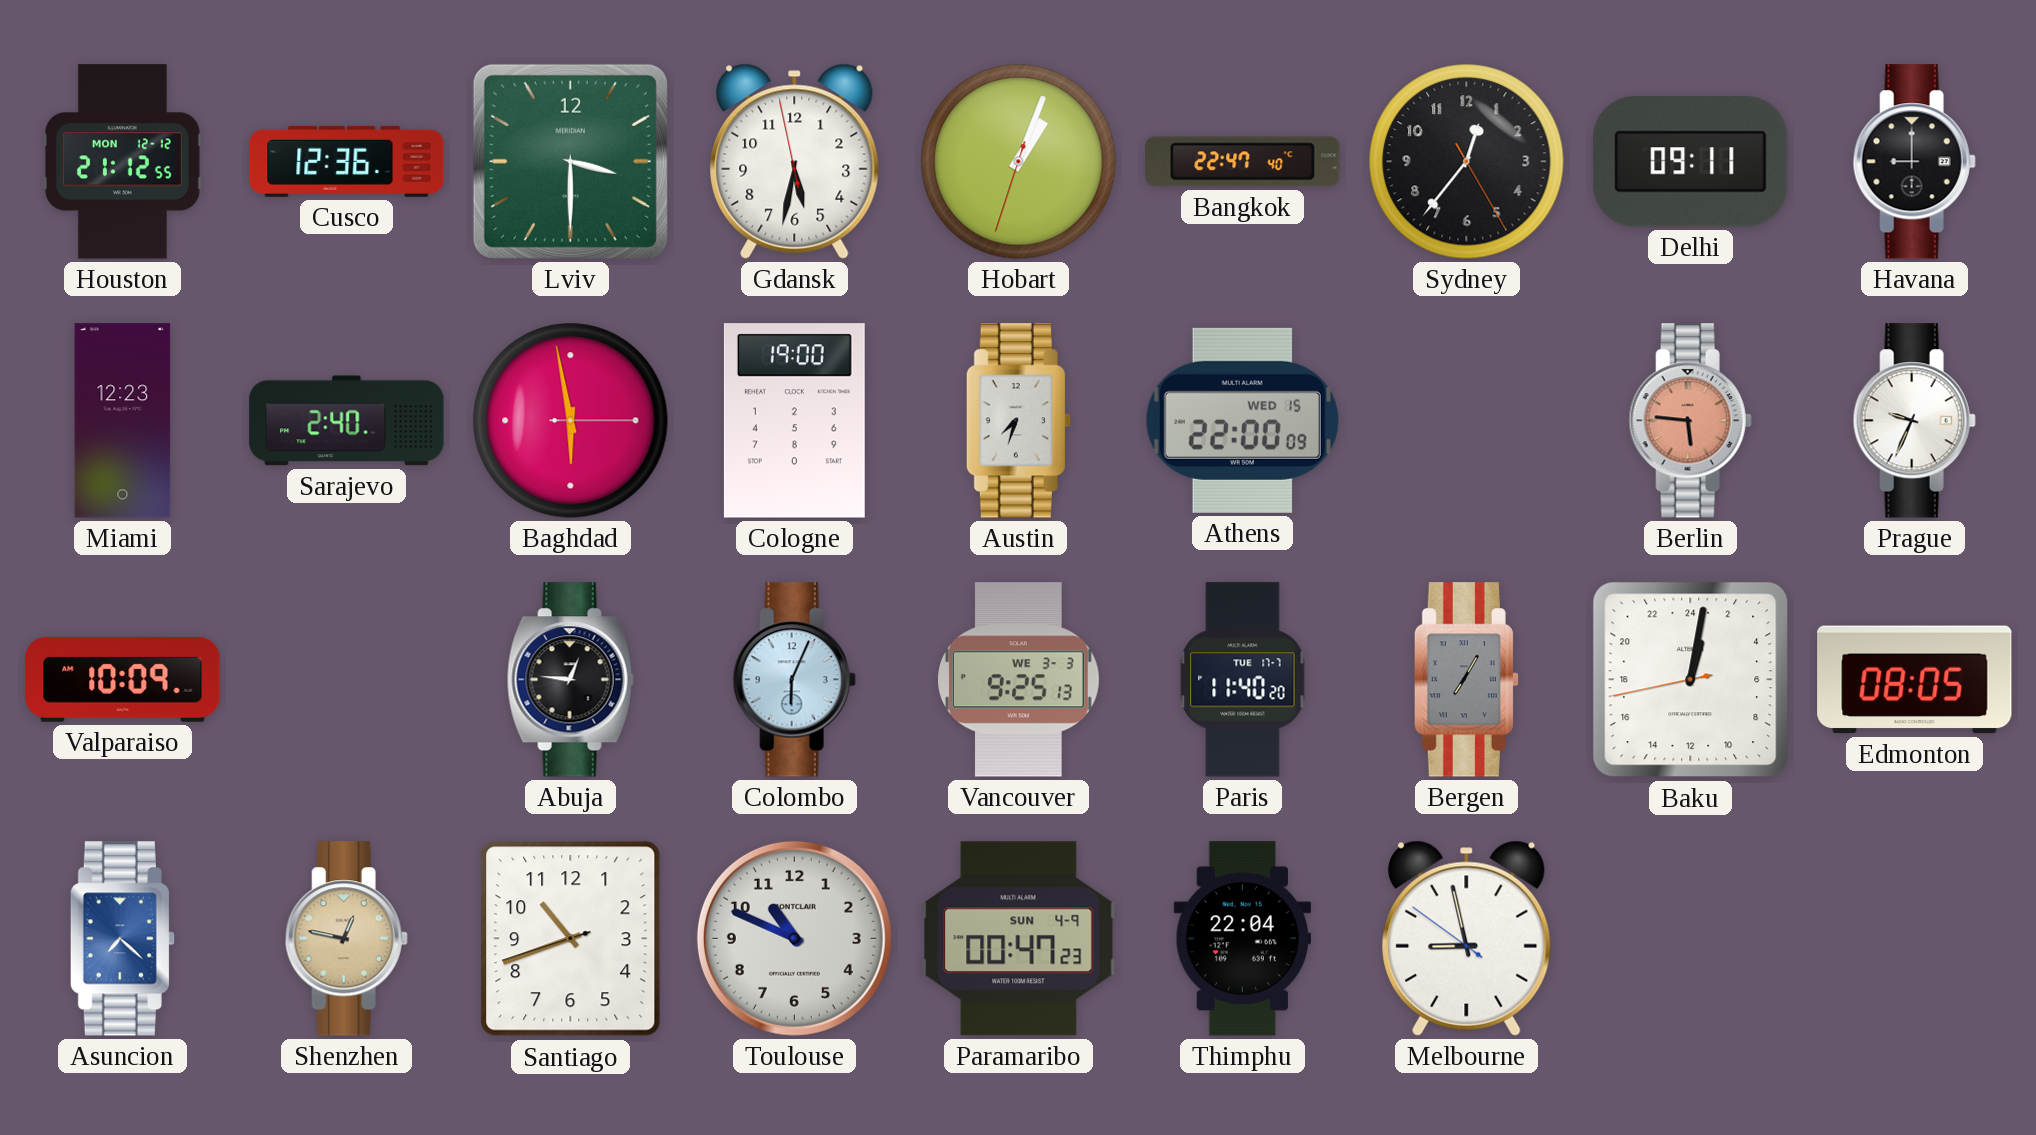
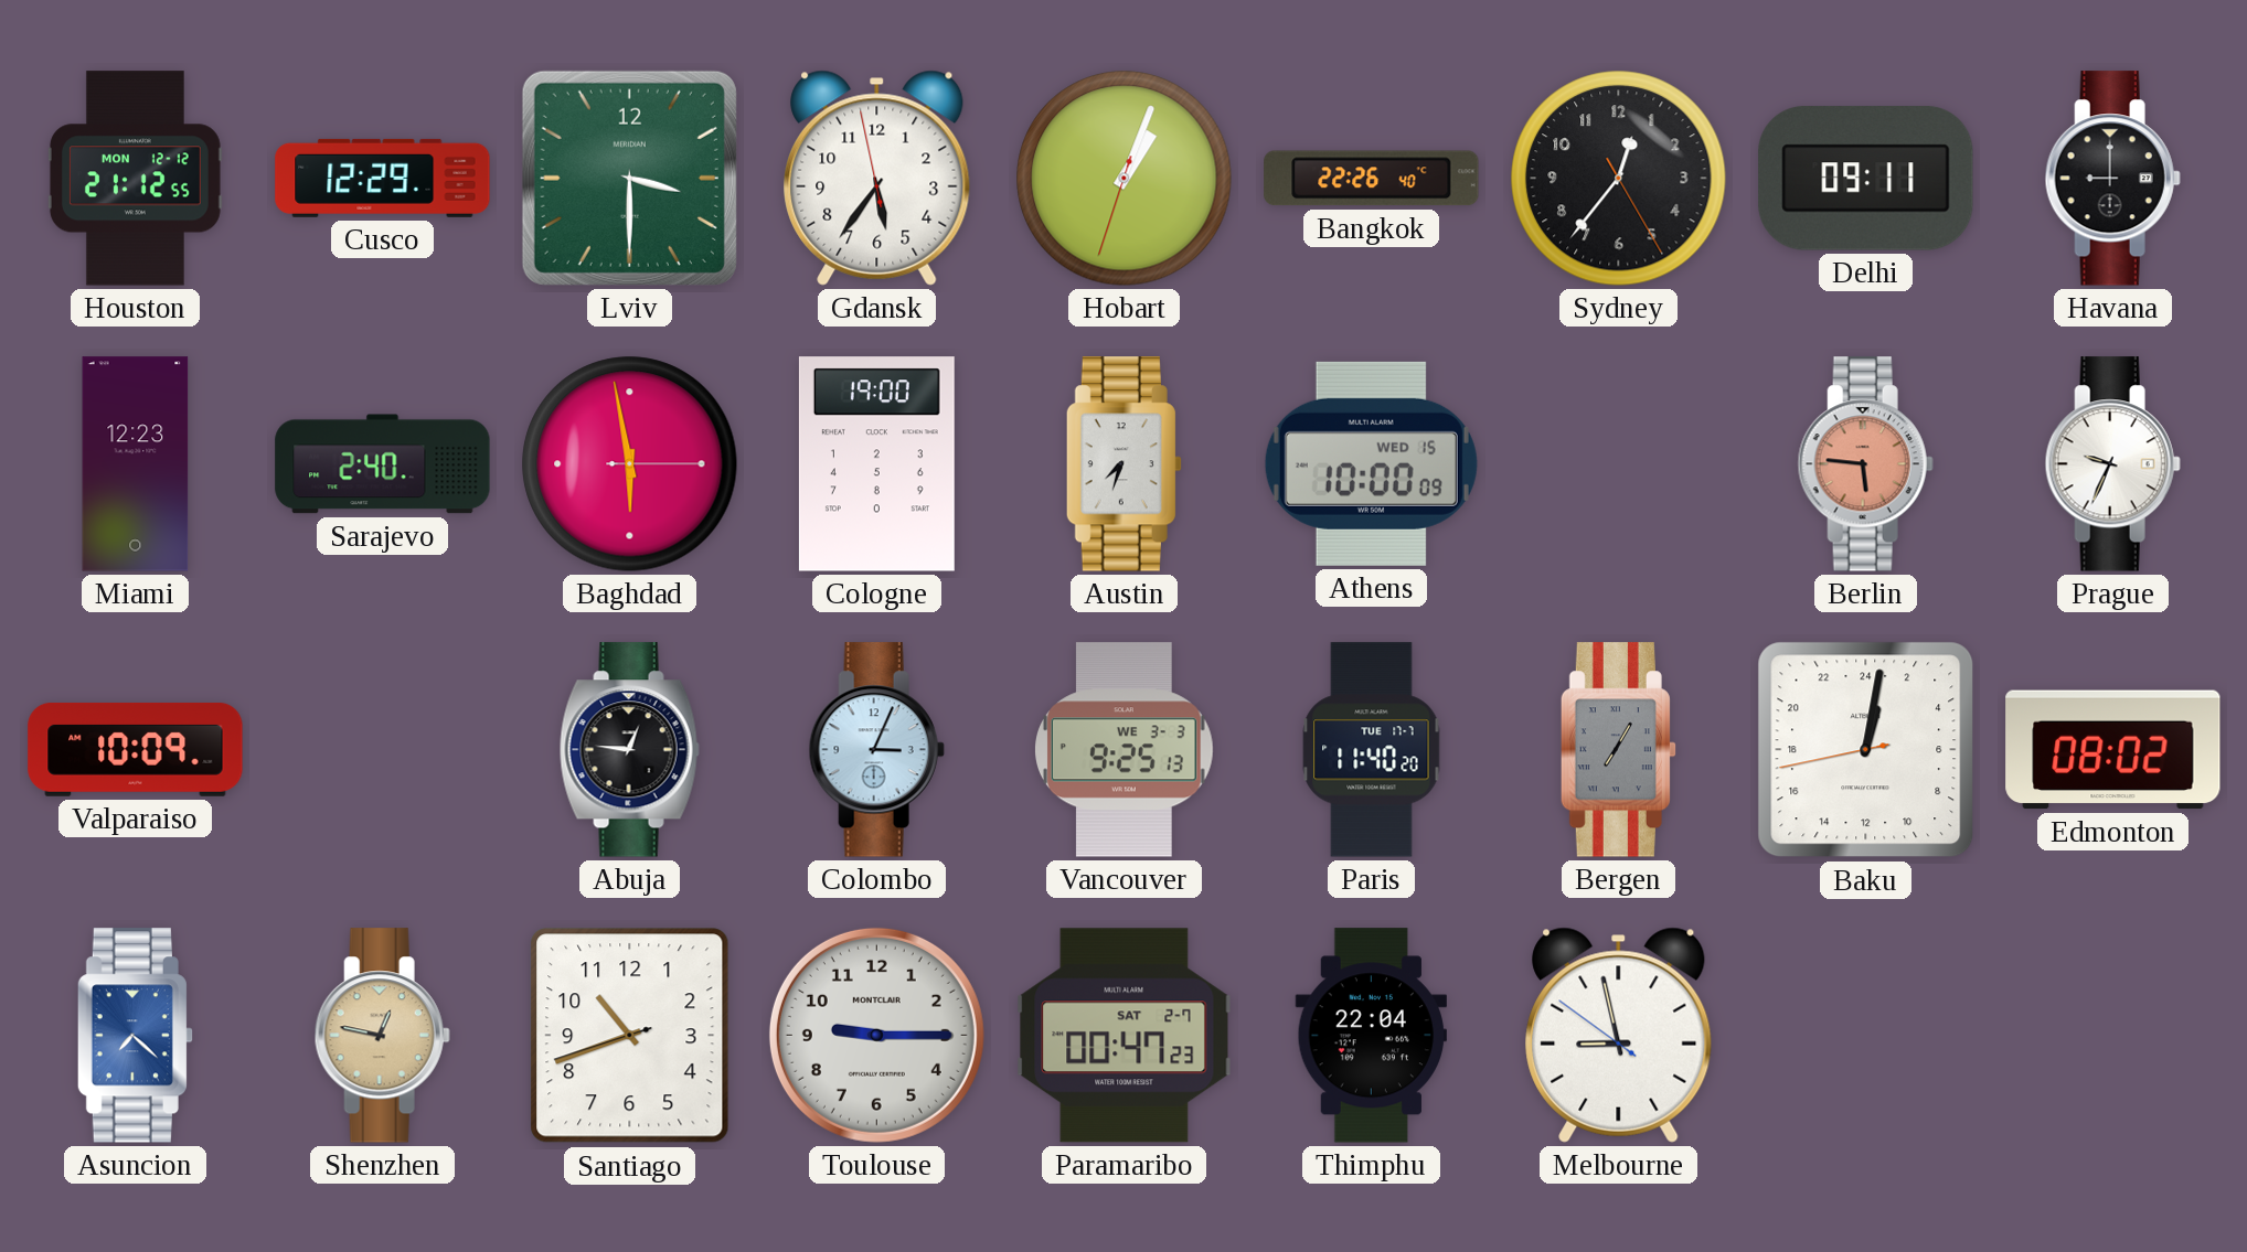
Cusco: 12:36 -> 12:29
Gdansk: 5:31 -> 5:35
Bangkok: 22:47 -> 22:26
Athens: 22:00 -> 10:00
Colombo: 6:04 -> 3:04
Edmonton: 08:05 -> 08:02
Toulouse: 10:49 -> 9:15
Paramaribo date: SUN 4-9 -> SAT 2-7
